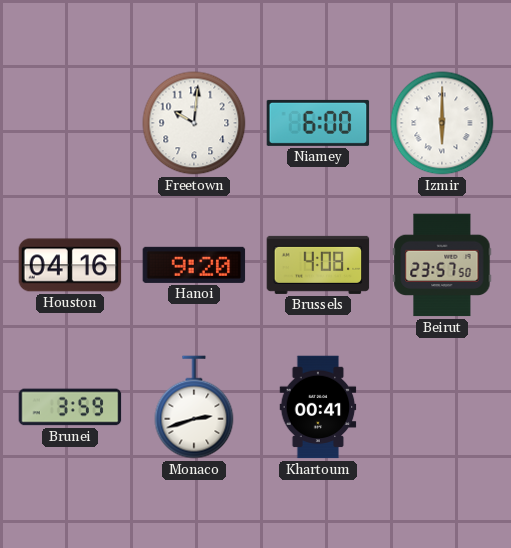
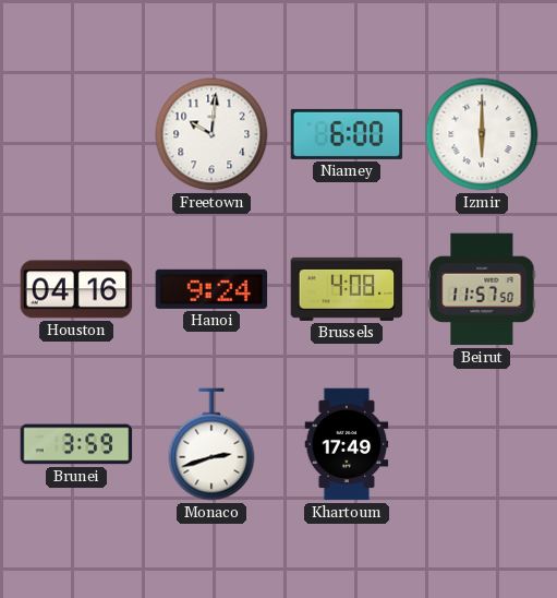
Hanoi: 9:20 -> 9:24
Beirut: 23:57 -> 11:57
Khartoum: 00:41 -> 17:49
